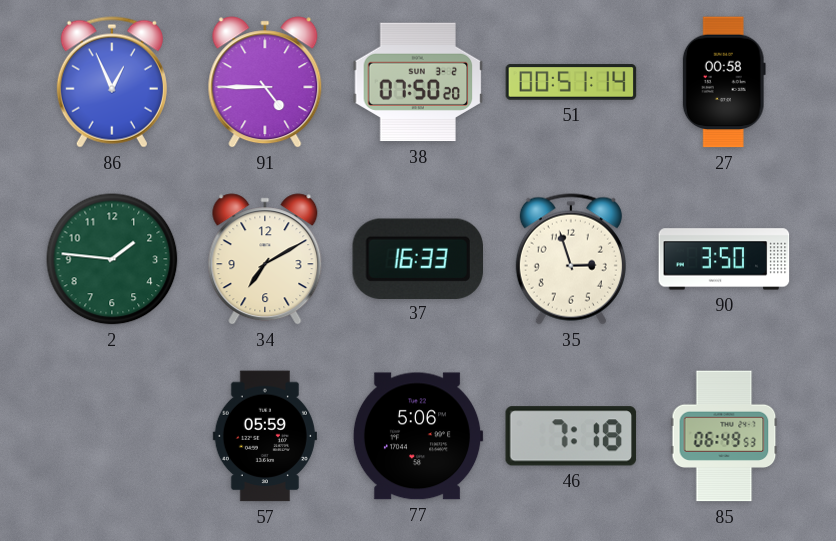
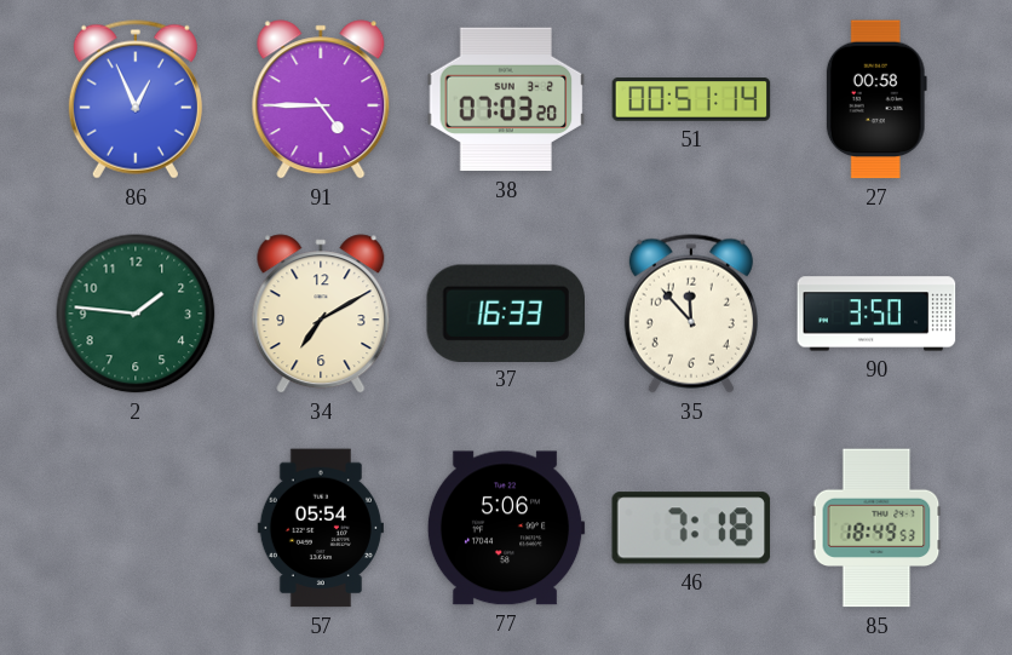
38: 07:50 -> 07:03
35: 2:57 -> 11:53
57: 05:59 -> 05:54
85: 06:49 -> 18:49
